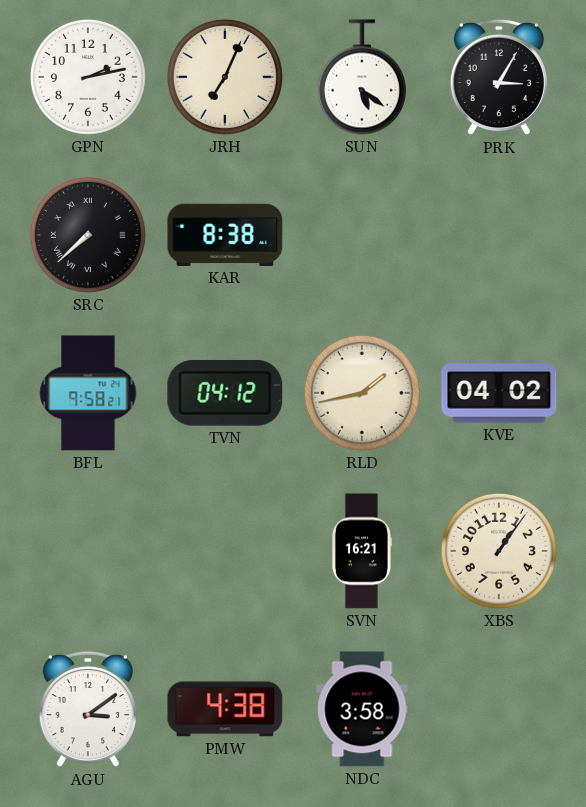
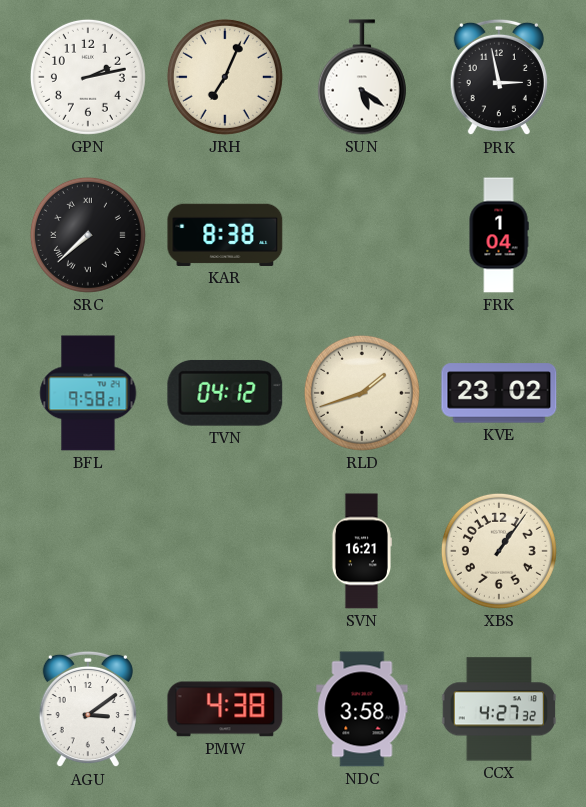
PRK: 3:05 -> 2:58
FRK: none -> 1:04
RLD: 1:43 -> 1:42
KVE: 04:02 -> 23:02
CCX: none -> 4:27
